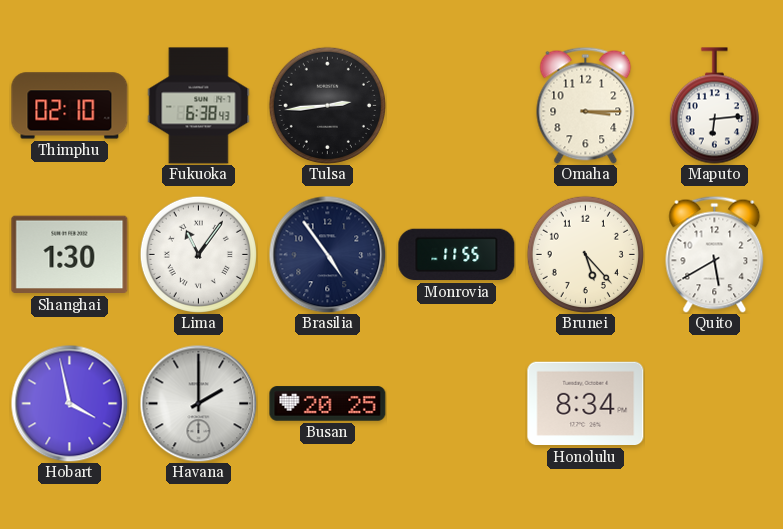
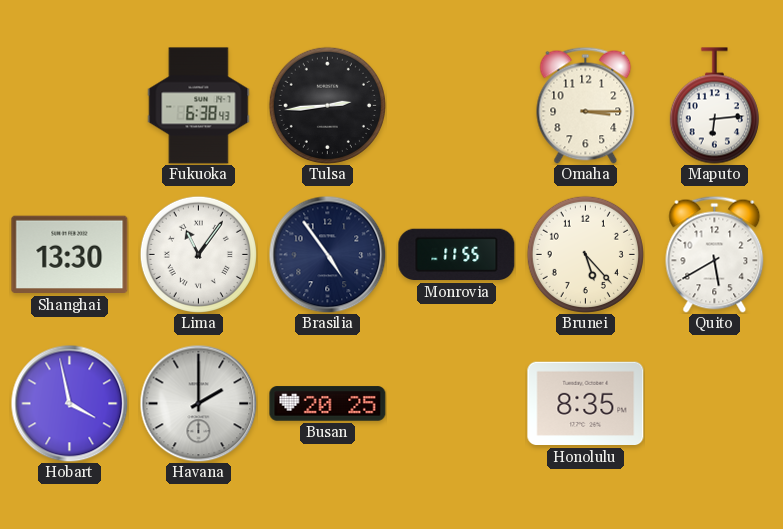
Thimphu: 02:10 -> none
Shanghai: 1:30 -> 13:30
Honolulu: 8:34 -> 8:35
